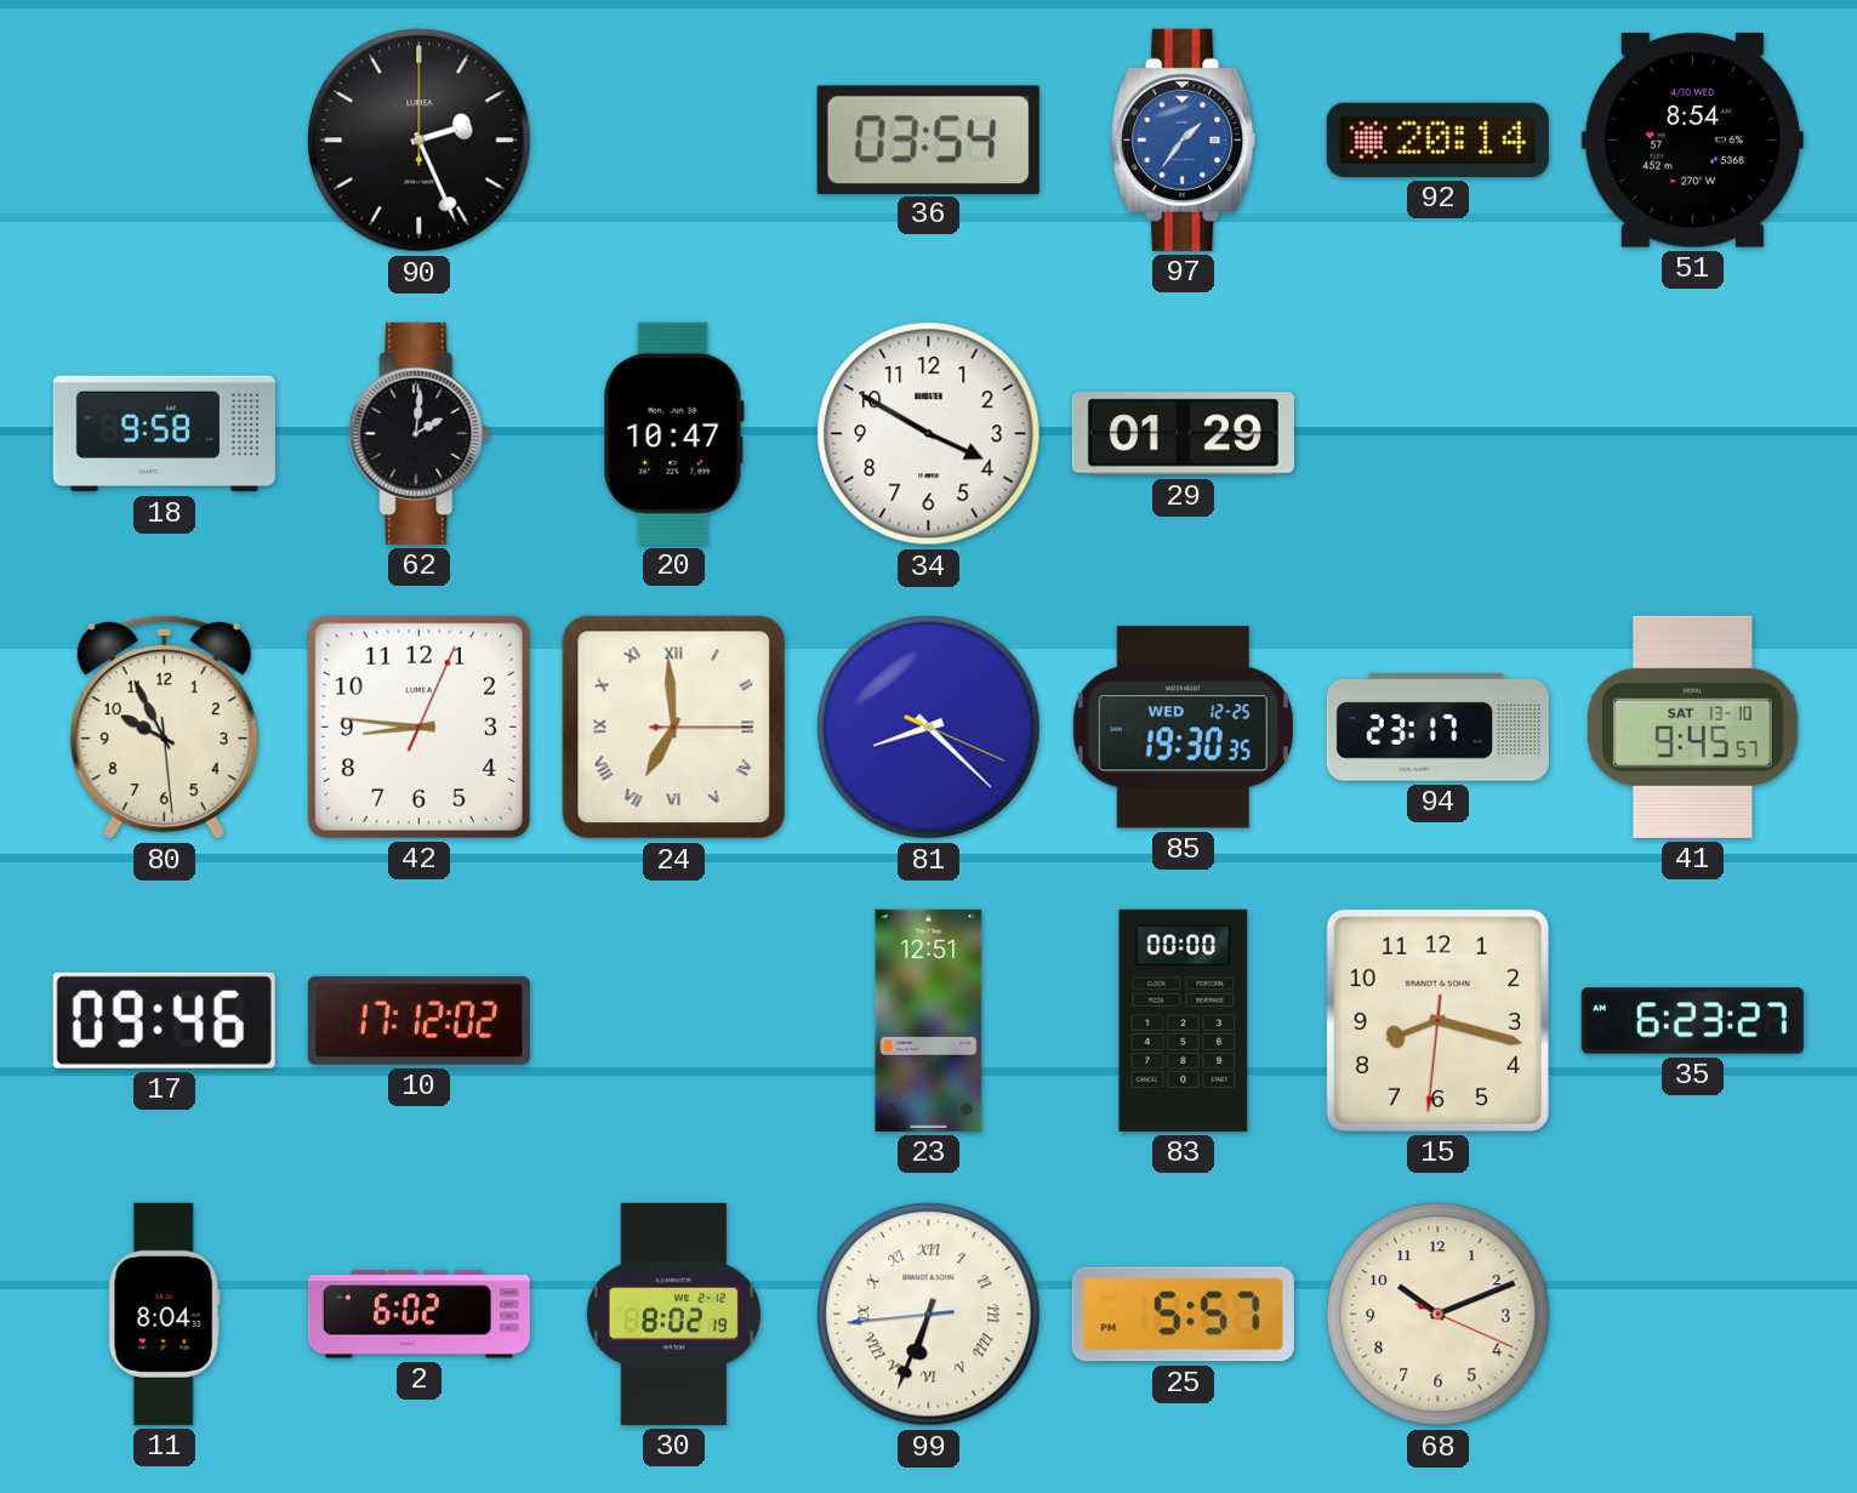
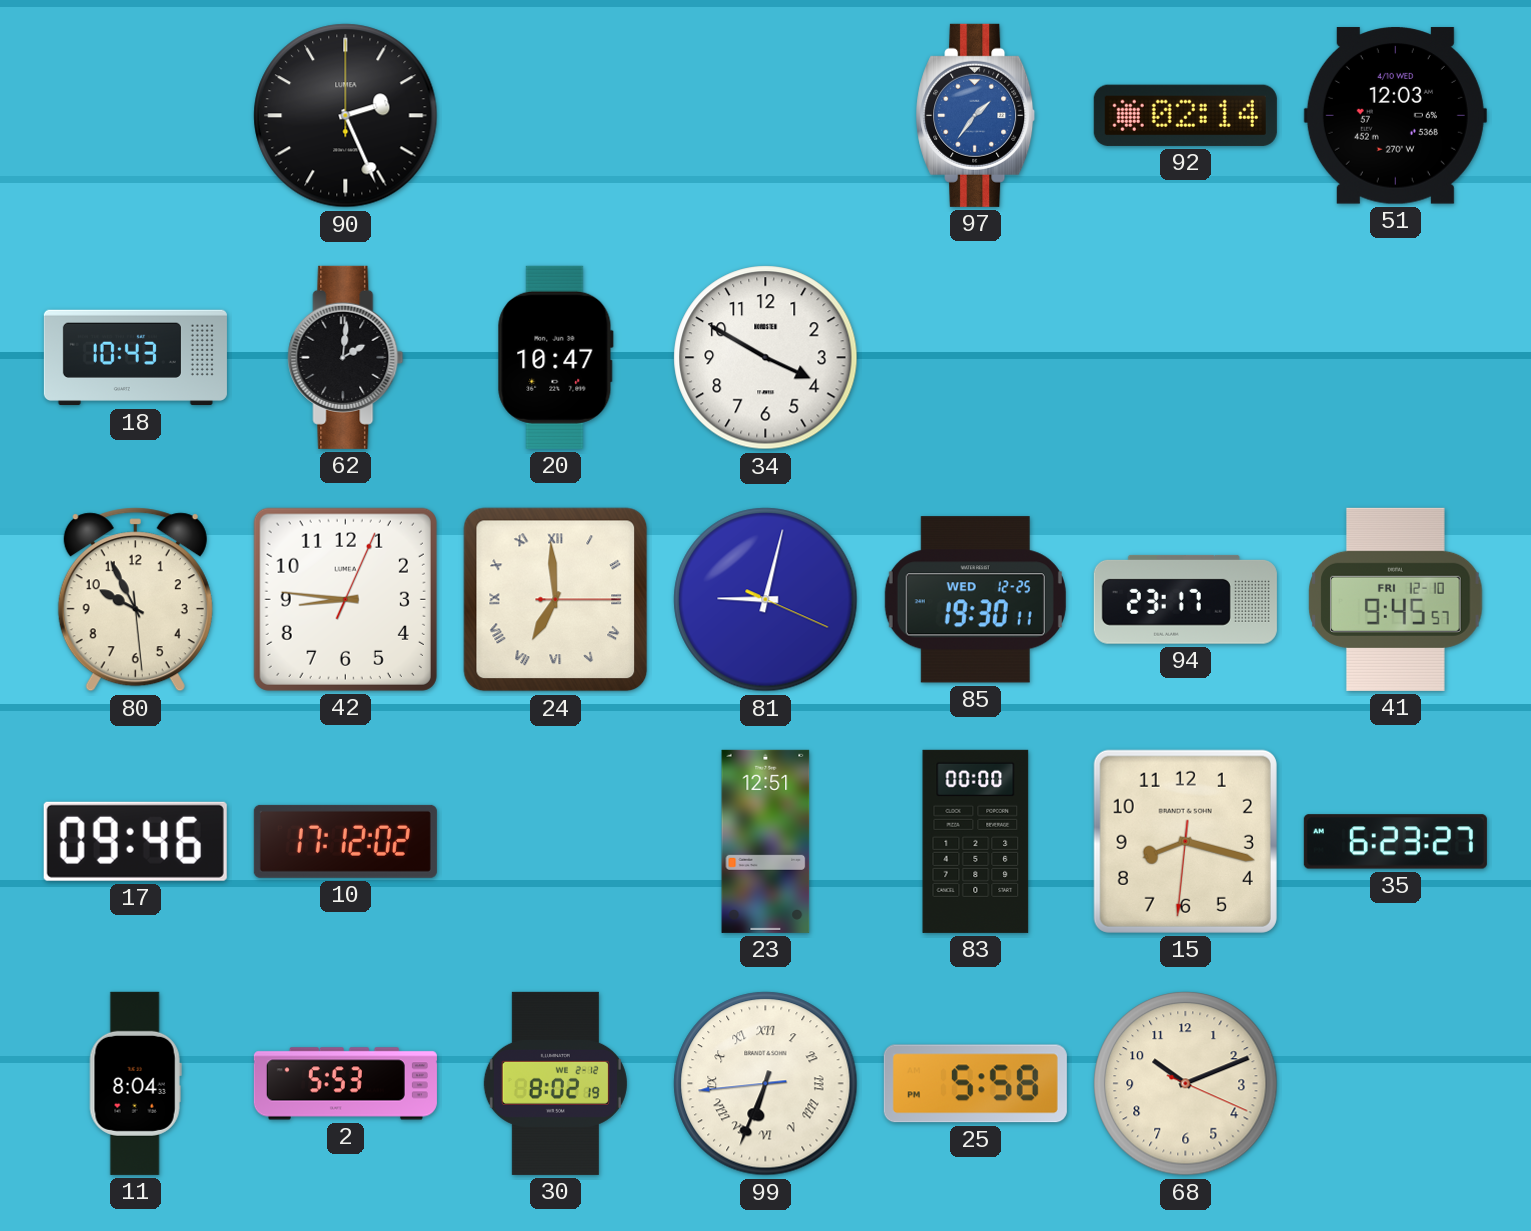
36: 03:54 -> none
92: 20:14 -> 02:14
51: 8:54 -> 12:03
18: 9:58 -> 10:43
29: 01:29 -> none
81: 8:22 -> 9:02
85: 19:30:35 -> 19:30:11
41 date: SAT 13-10 -> FRI 12-10
2: 6:02 -> 5:53
25: 5:57 -> 5:58
